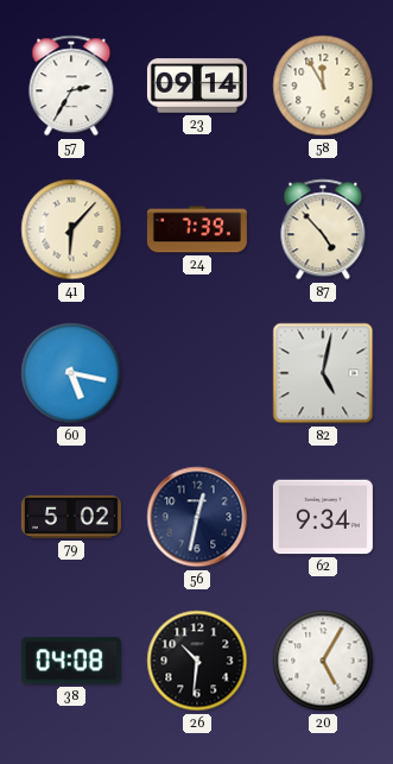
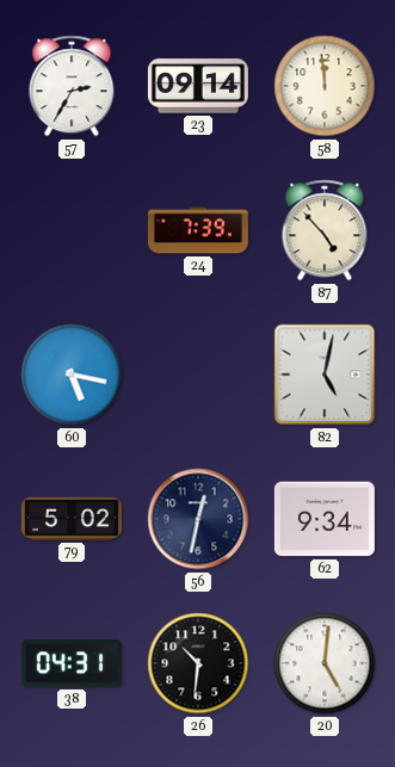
58: 11:55 -> 11:59
41: 6:07 -> none
38: 04:08 -> 04:31
20: 5:05 -> 5:01
